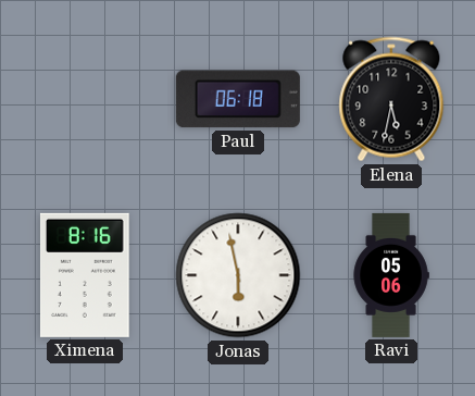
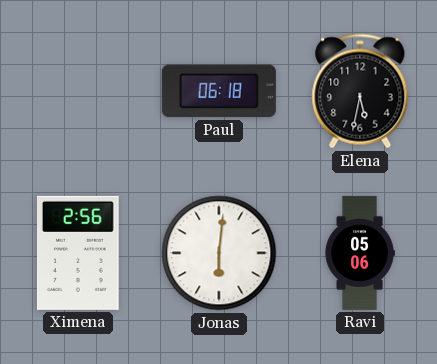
Ximena: 8:16 -> 2:56
Jonas: 5:58 -> 6:01
